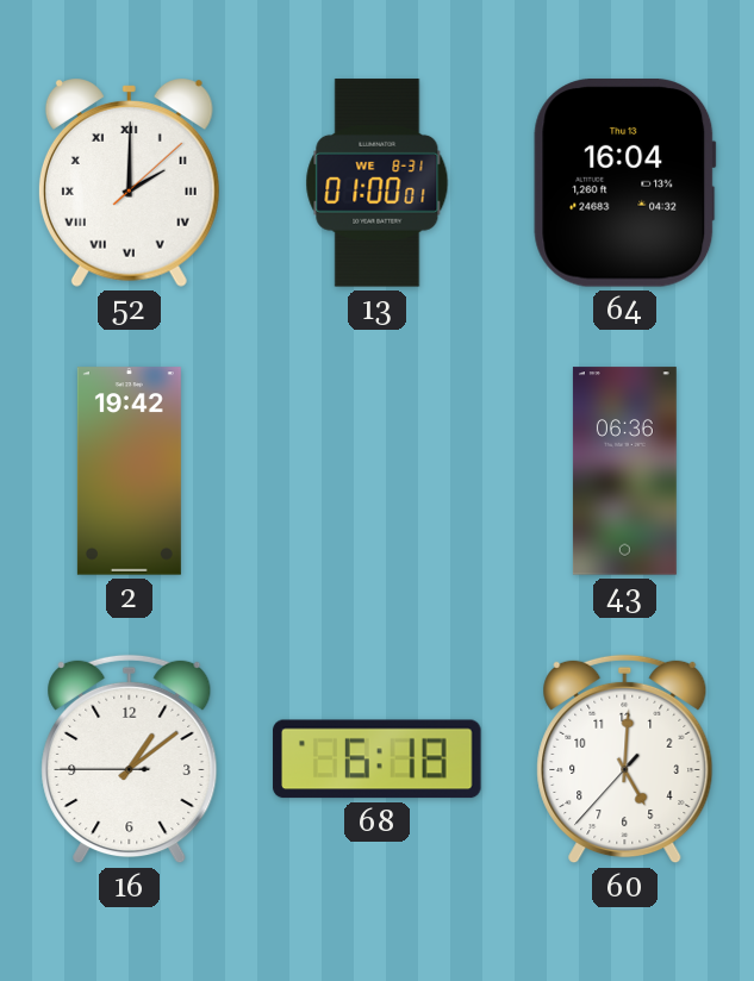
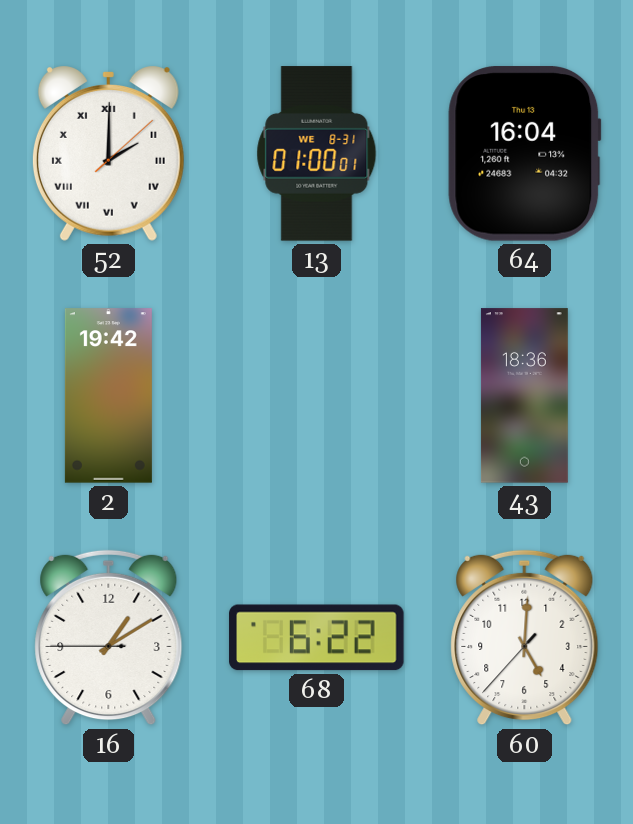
43: 06:36 -> 18:36
16: 1:08 -> 1:09
68: 6:18 -> 6:22
